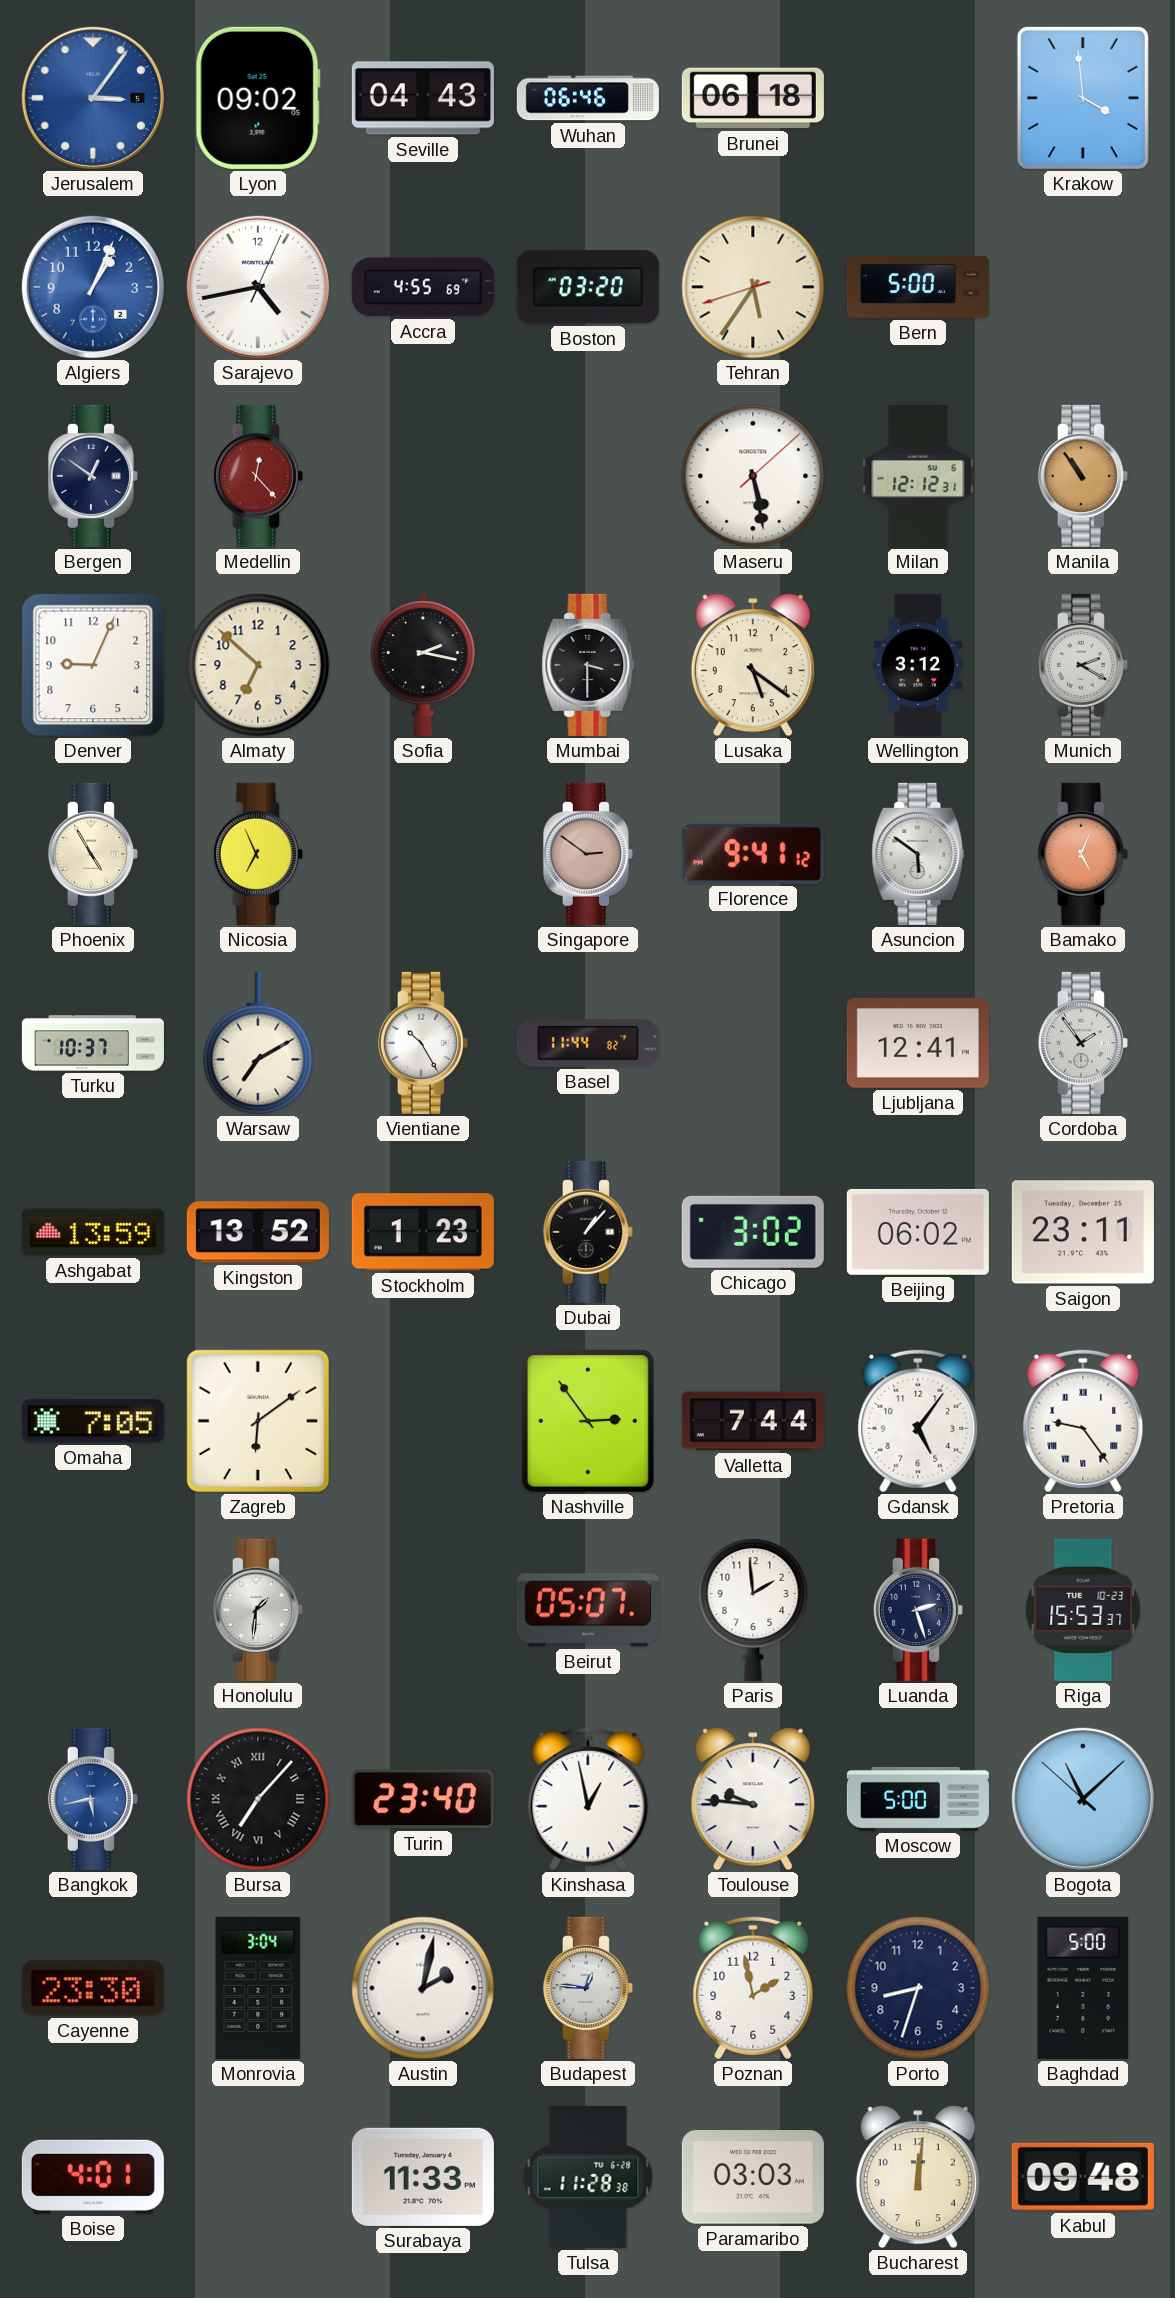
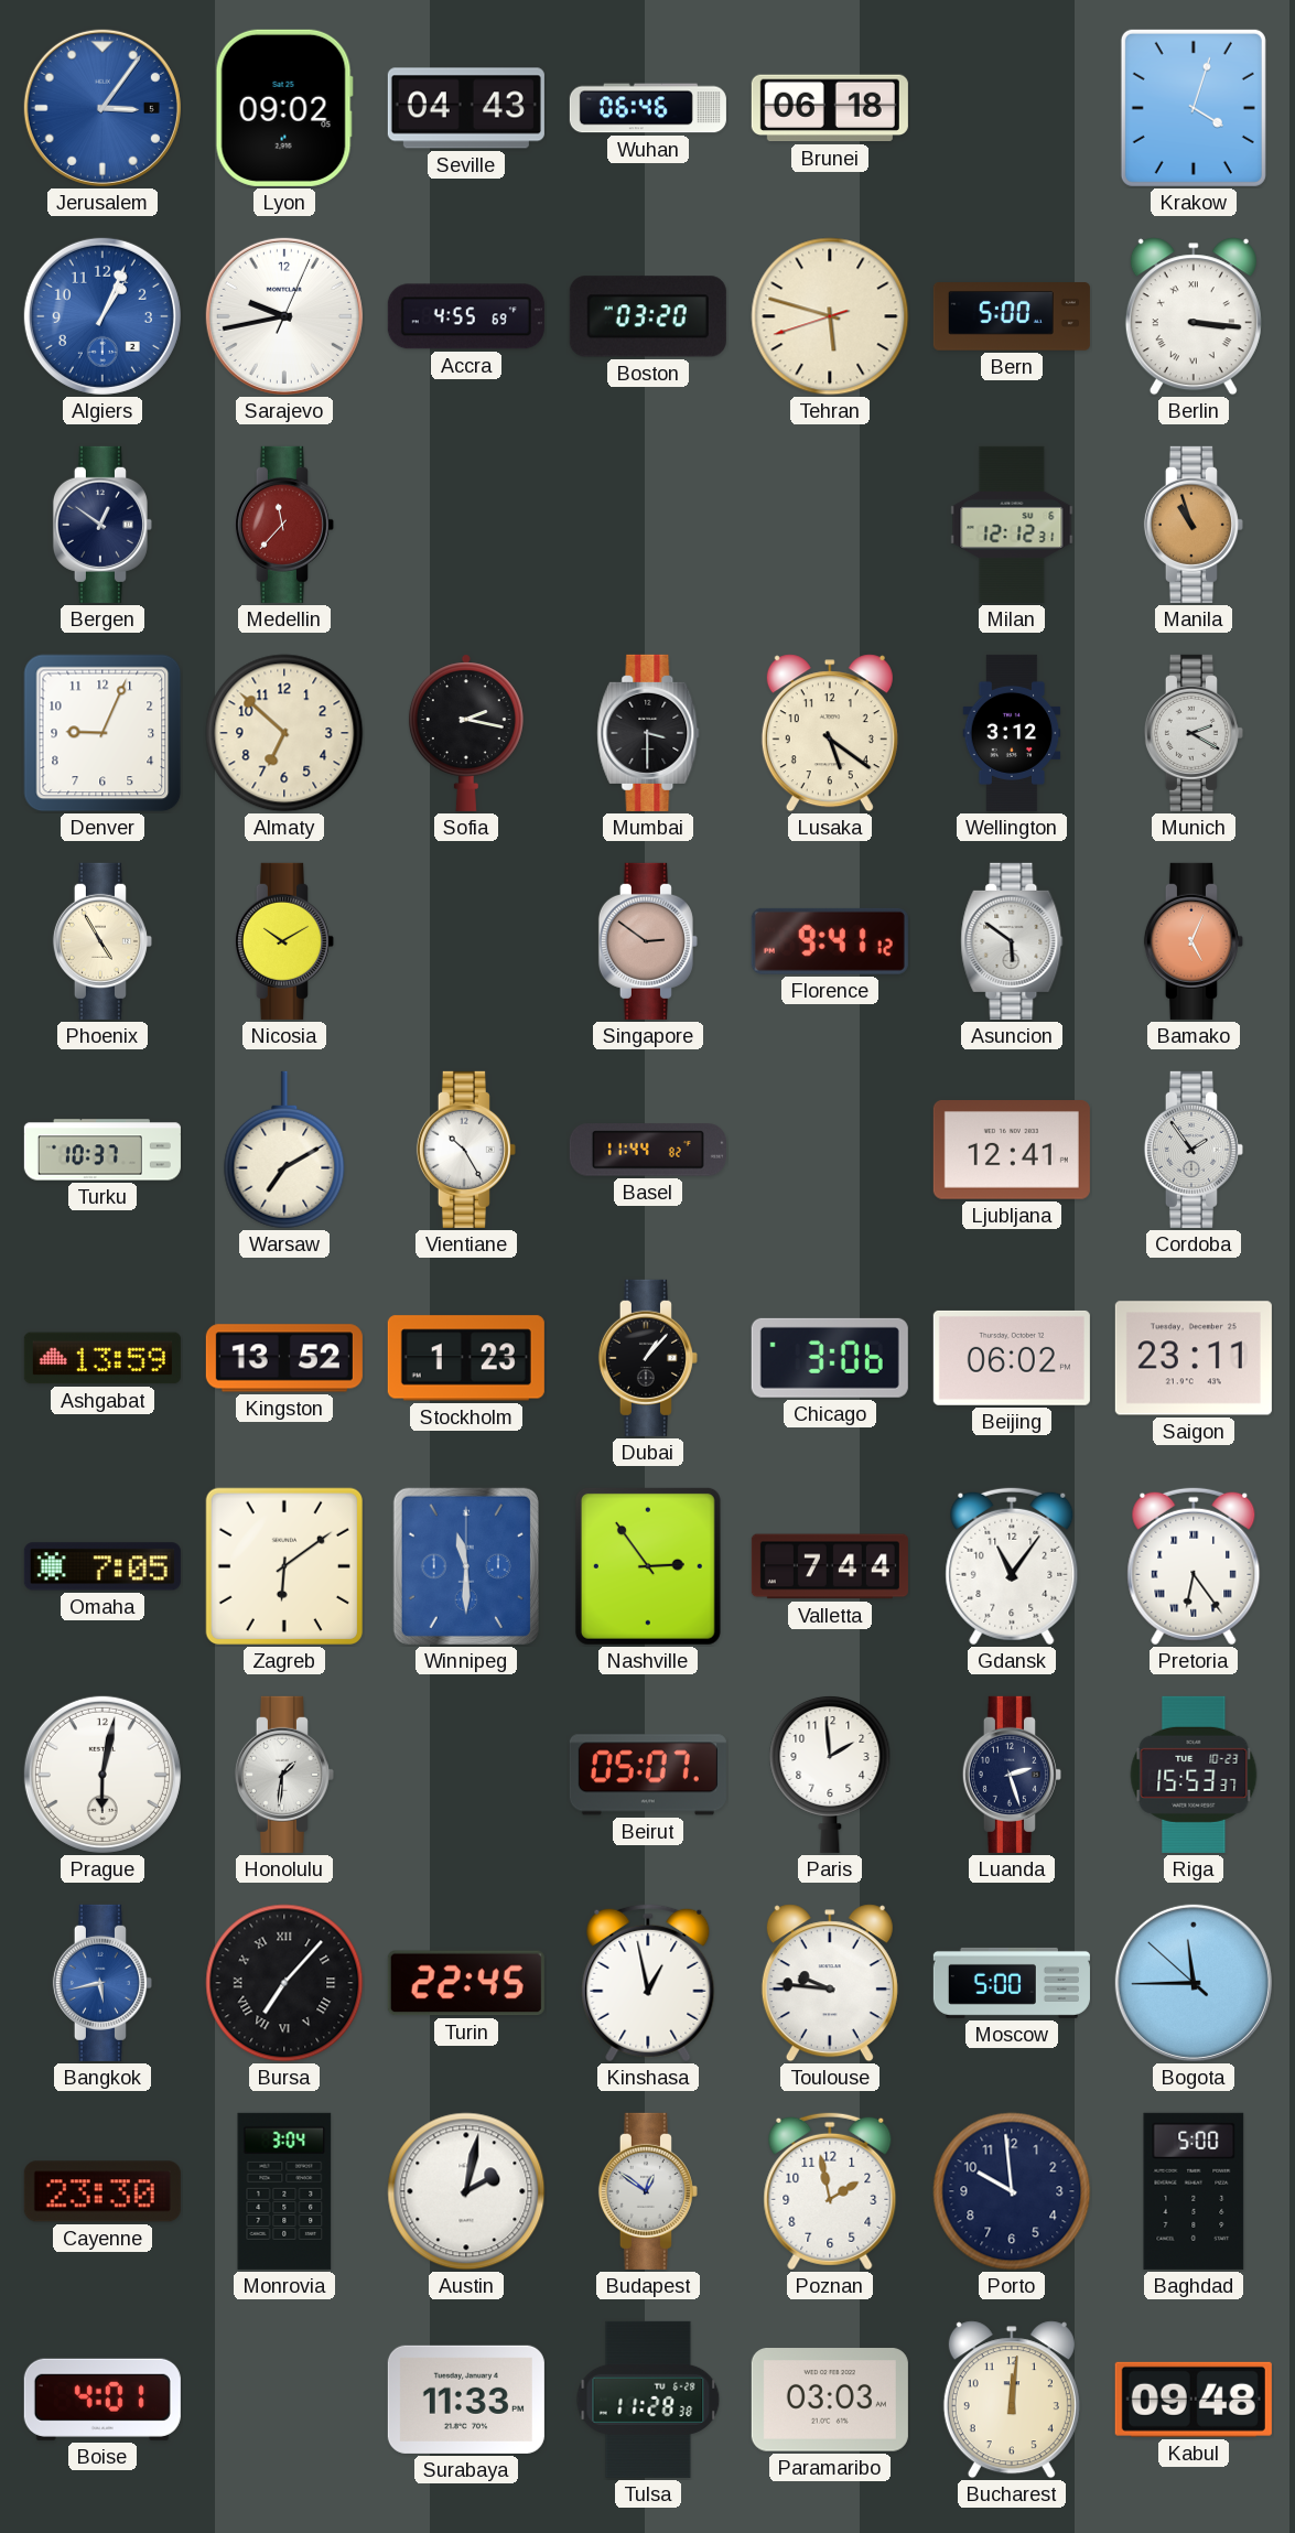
Krakow: 3:59 -> 4:03
Sarajevo: 4:43 -> 9:43
Tehran: 5:35 -> 5:47
Berlin: none -> 3:16
Medellin: 12:23 -> 11:37
Maseru: 5:28 -> none
Manila: 10:54 -> 10:57
Nicosia: 6:56 -> 10:10
Chicago: 3:02 -> 3:06
Winnipeg: none -> 11:30
Gdansk: 5:06 -> 11:06
Pretoria: 9:24 -> 6:24
Prague: none -> 6:02
Turin: 23:40 -> 22:45
Bogota: 11:07 -> 11:44
Budapest: 12:46 -> 12:51
Porto: 8:33 -> 9:59
